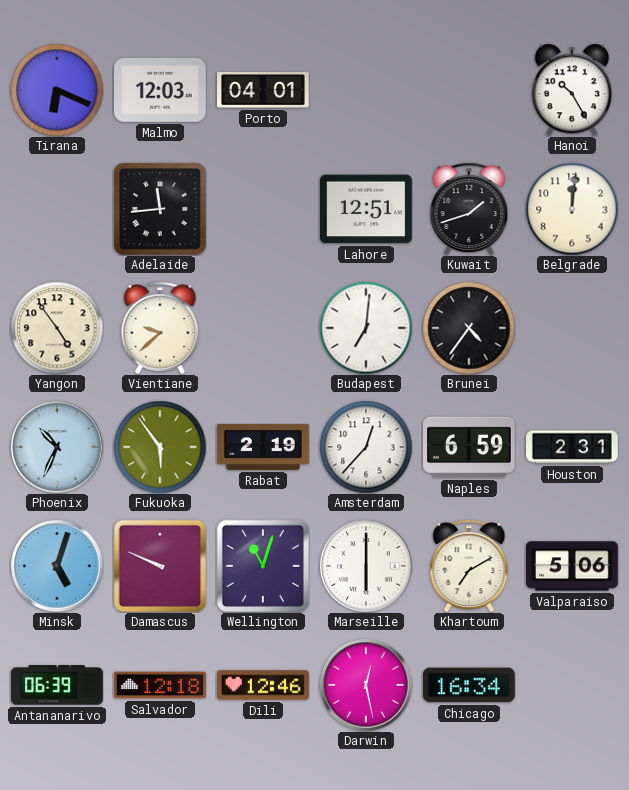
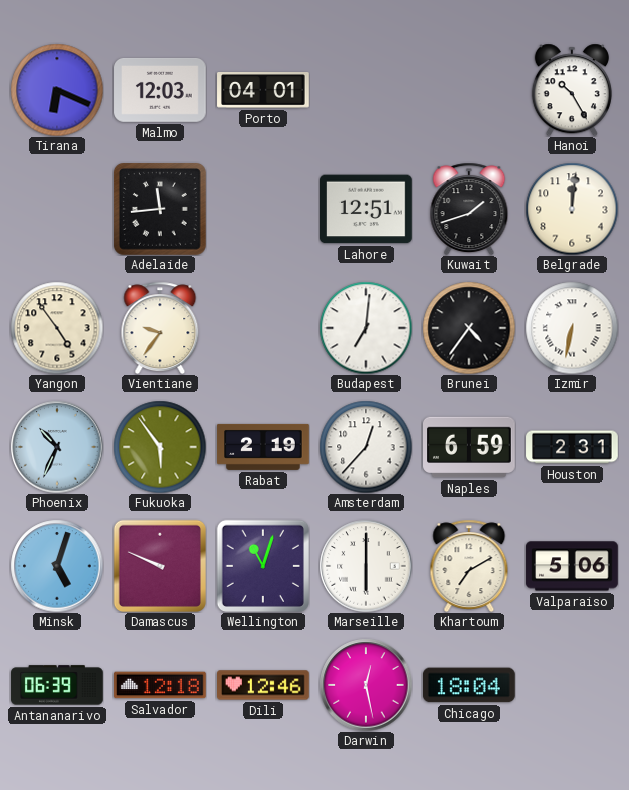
Vientiane: 9:38 -> 9:36
Izmir: none -> 6:32
Chicago: 16:34 -> 18:04
